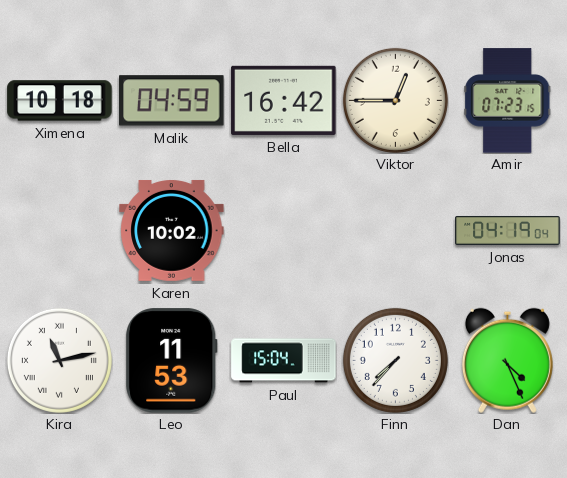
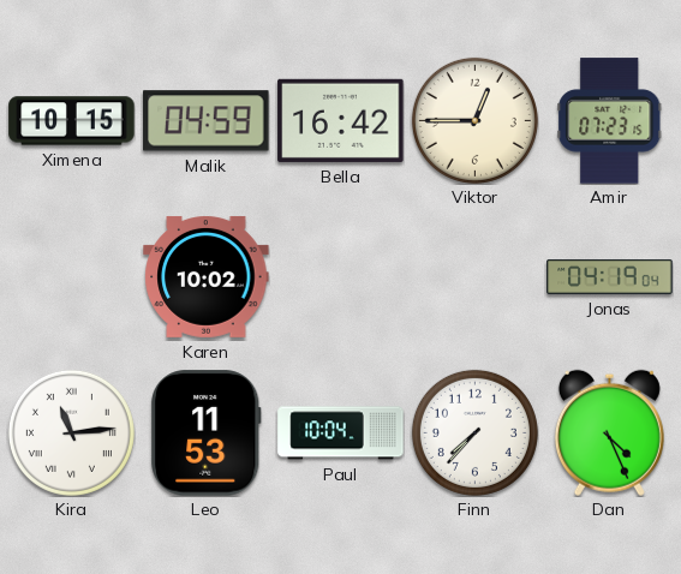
Ximena: 10:18 -> 10:15
Kira: 11:13 -> 11:14
Paul: 15:04 -> 10:04
